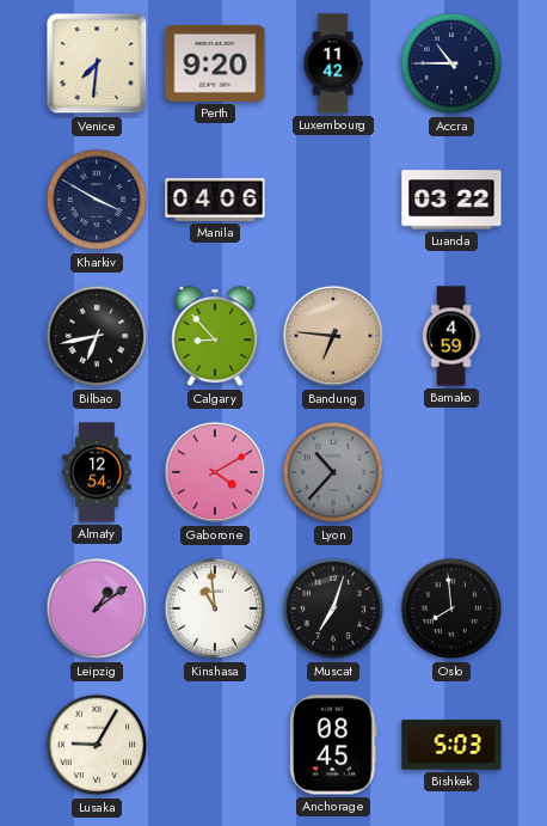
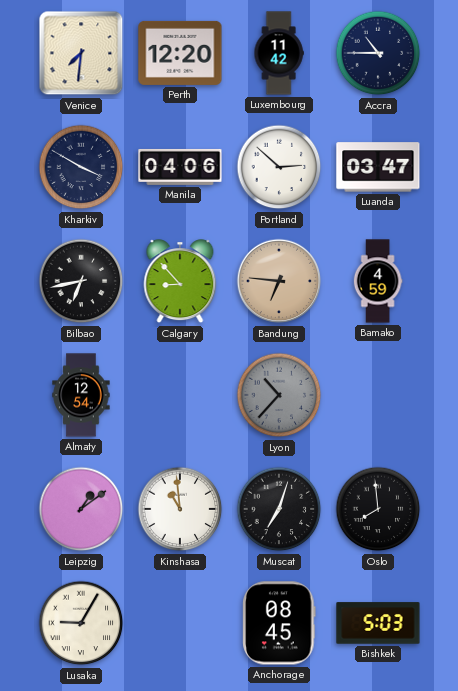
Perth: 9:20 -> 12:20
Portland: none -> 2:52
Luanda: 03:22 -> 03:47
Gaborone: 4:10 -> none
